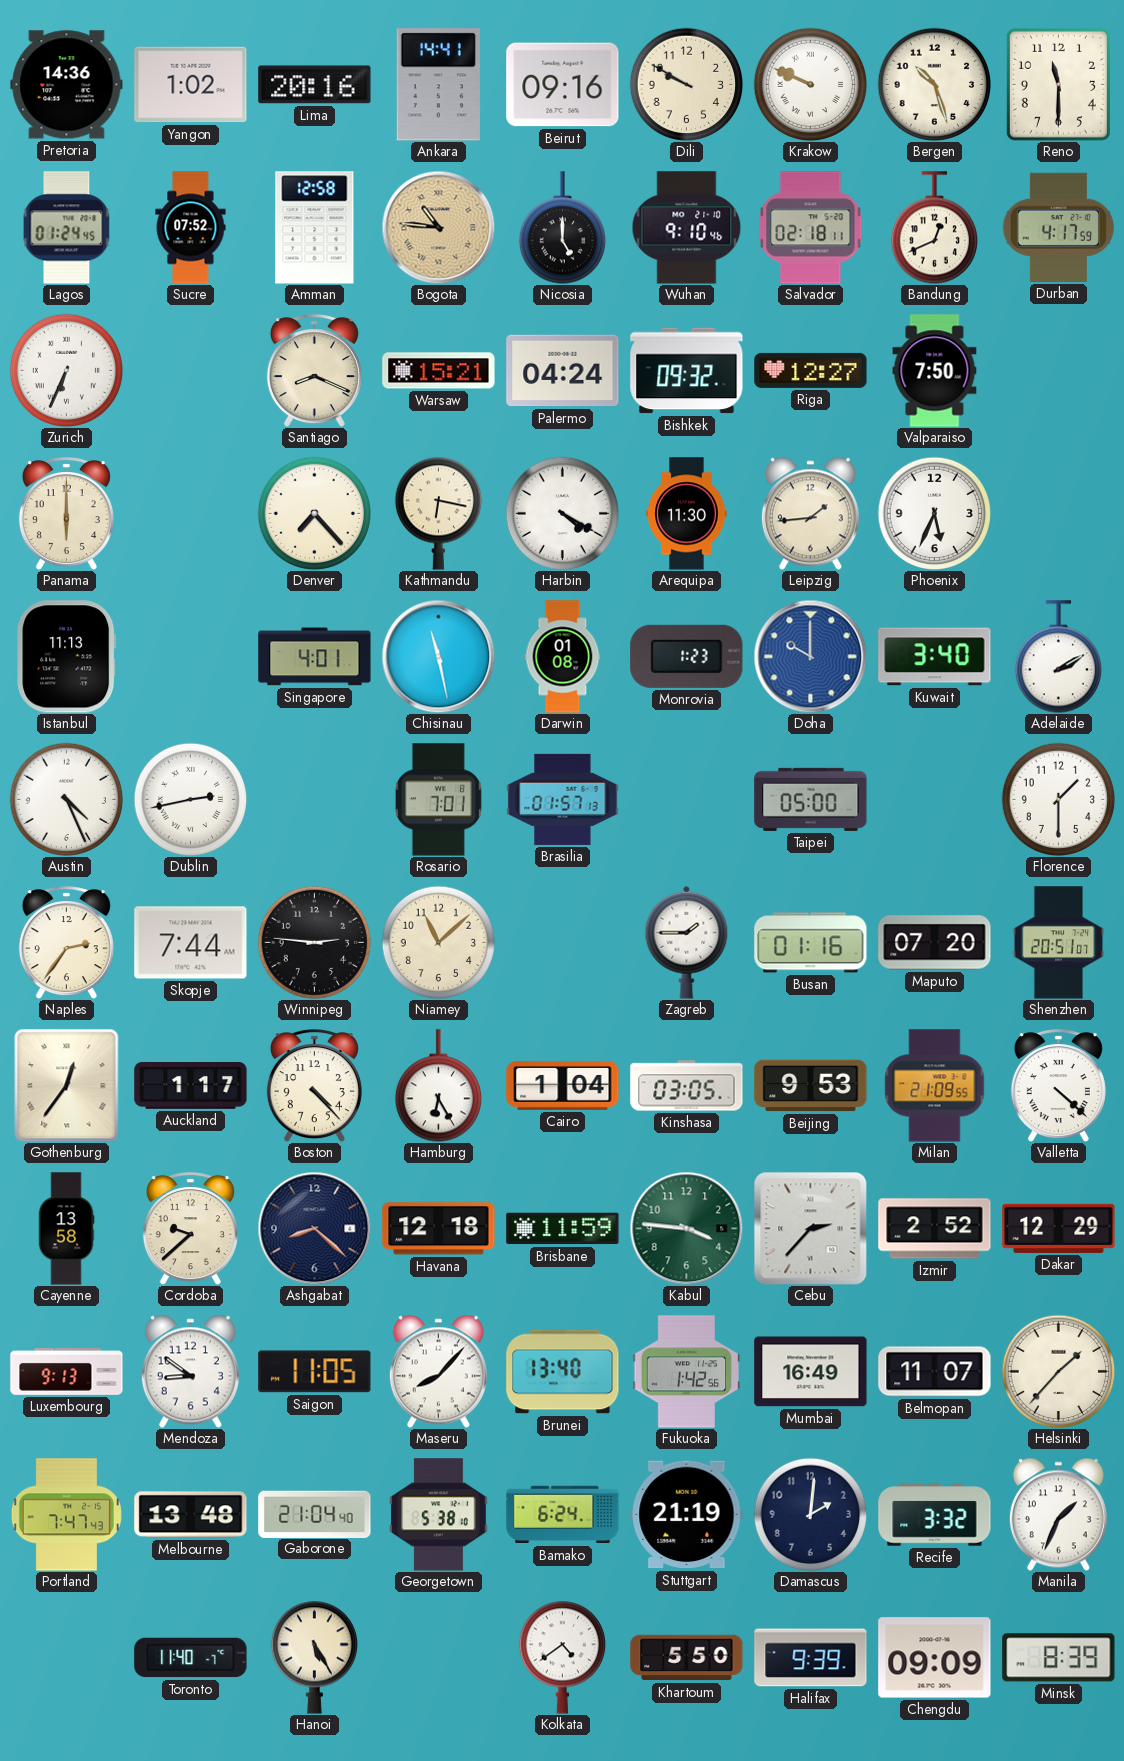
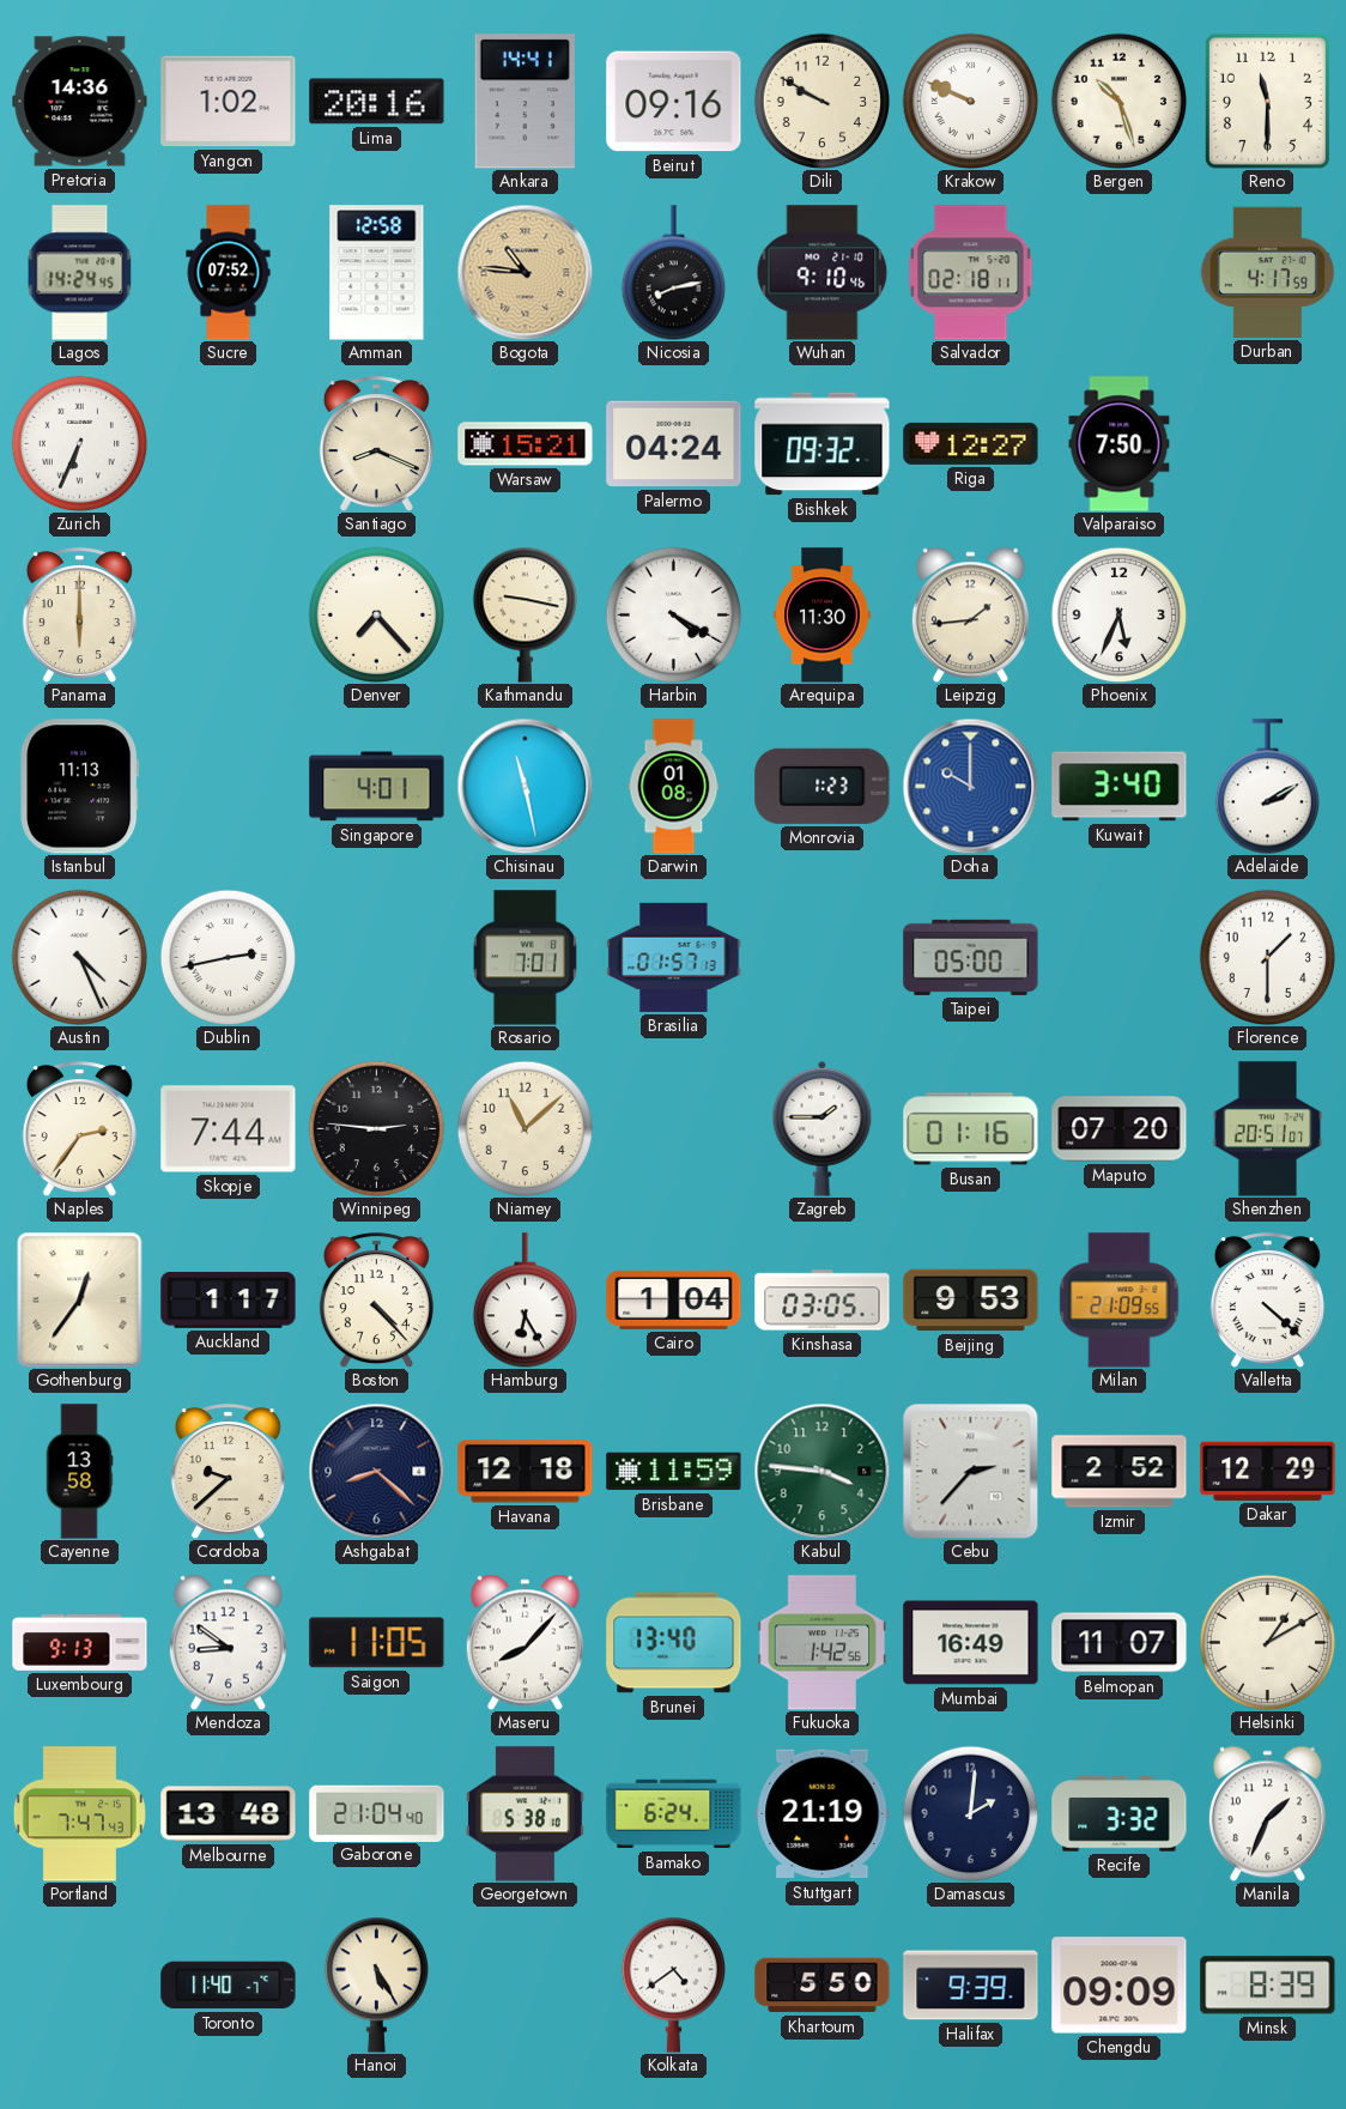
Lagos: 01:24 -> 14:24
Nicosia: 5:00 -> 8:13
Bandung: 12:41 -> none
Kathmandu: 6:17 -> 9:17
Helsinki: 1:37 -> 1:10
